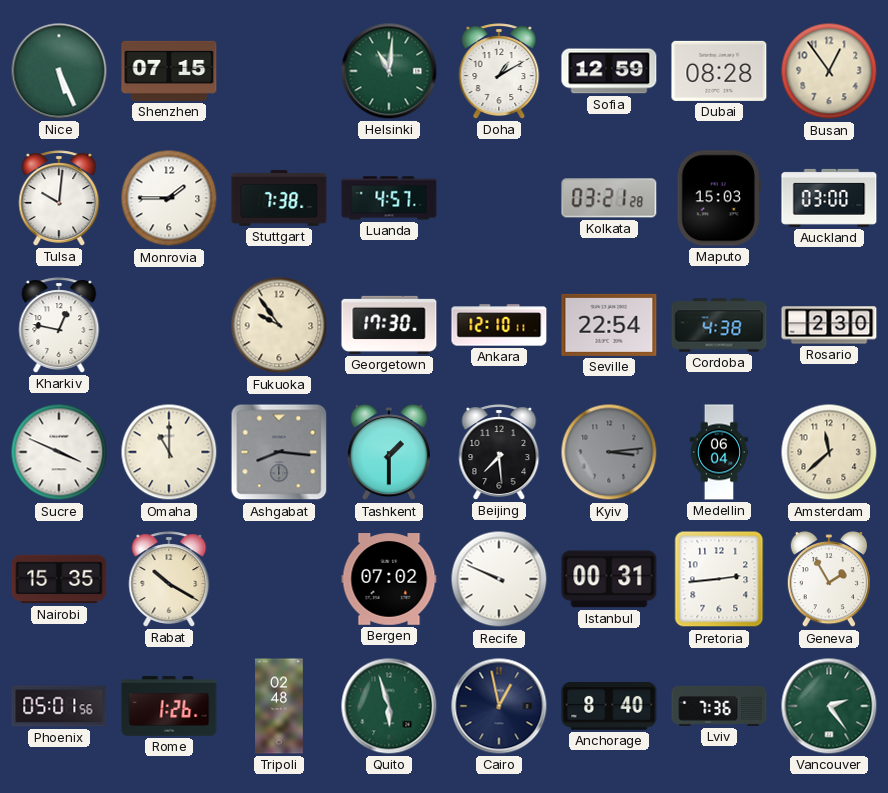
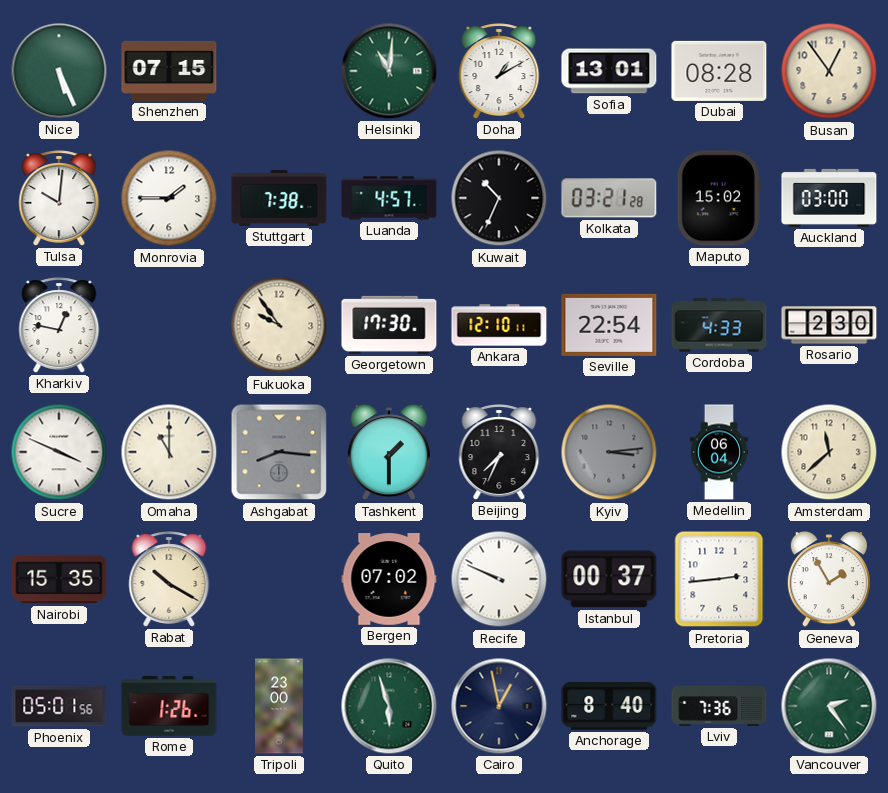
Sofia: 12:59 -> 13:01
Kuwait: none -> 10:34
Maputo: 15:03 -> 15:02
Cordoba: 4:38 -> 4:33
Beijing: 7:29 -> 7:34
Istanbul: 00:31 -> 00:37
Tripoli: 02:48 -> 23:00
